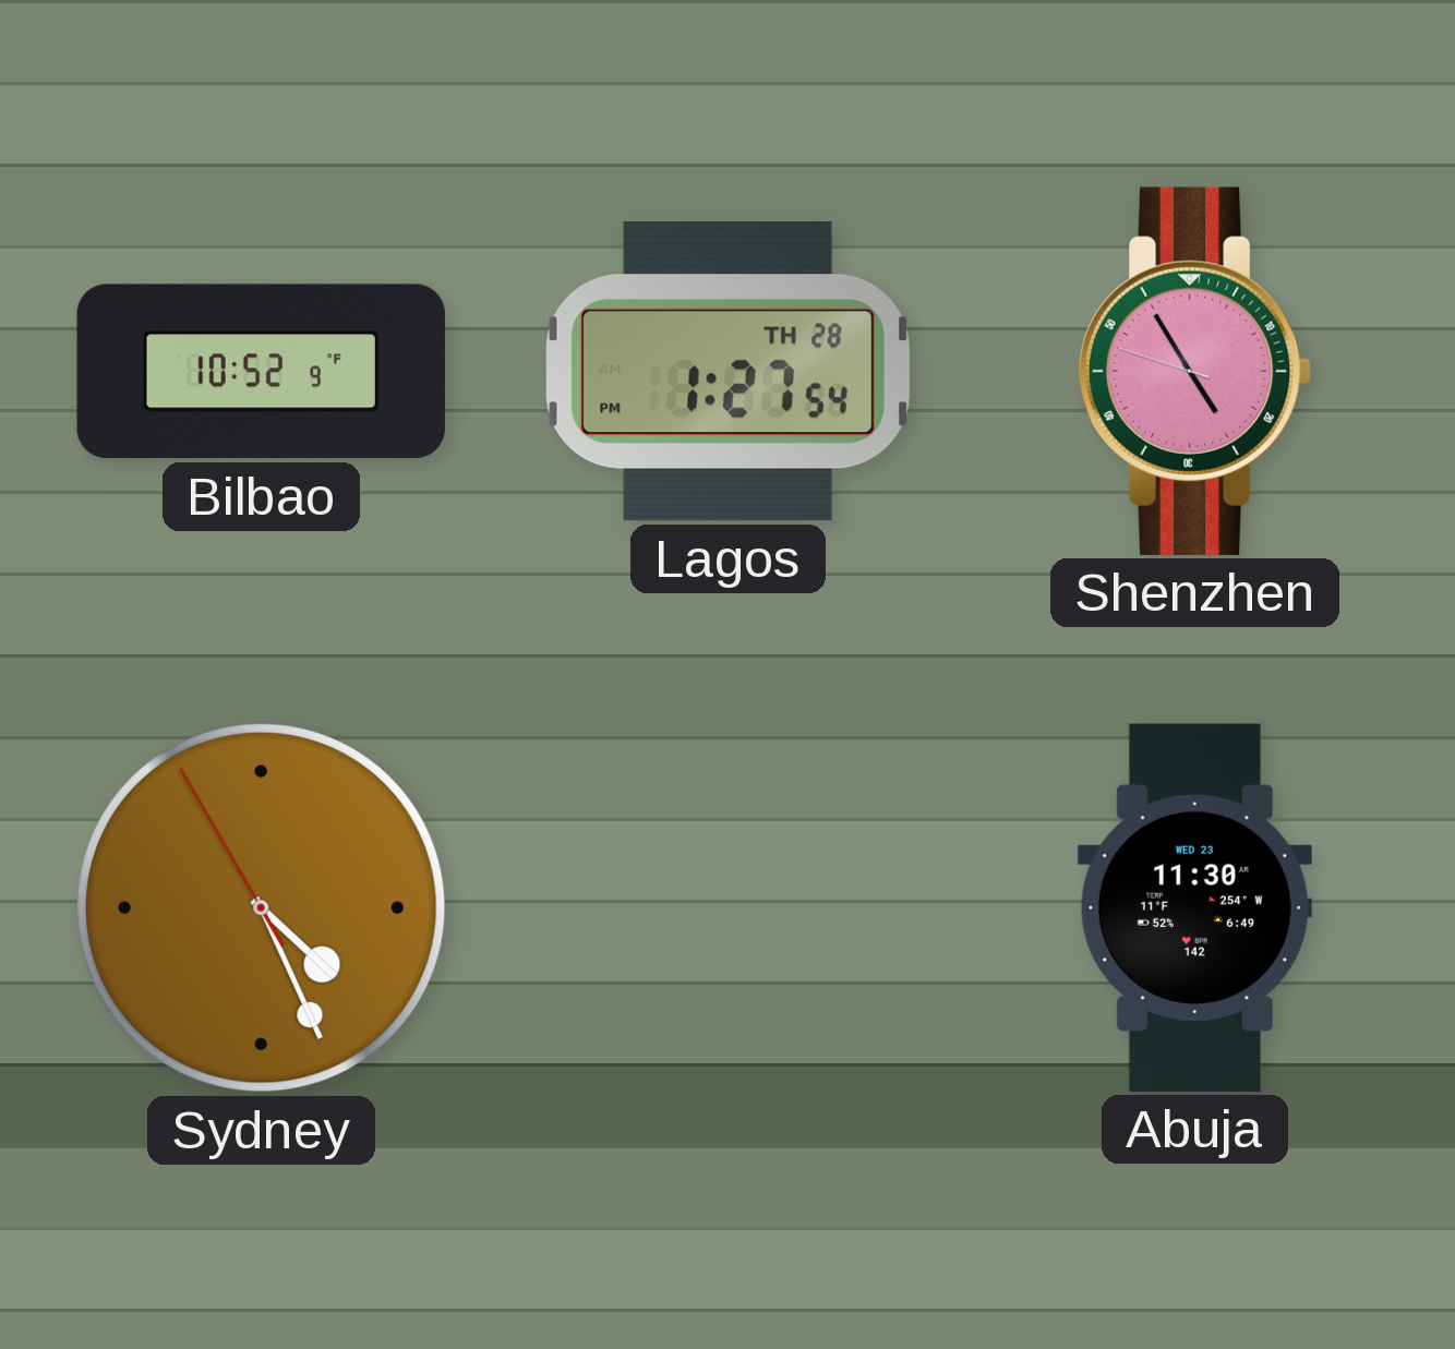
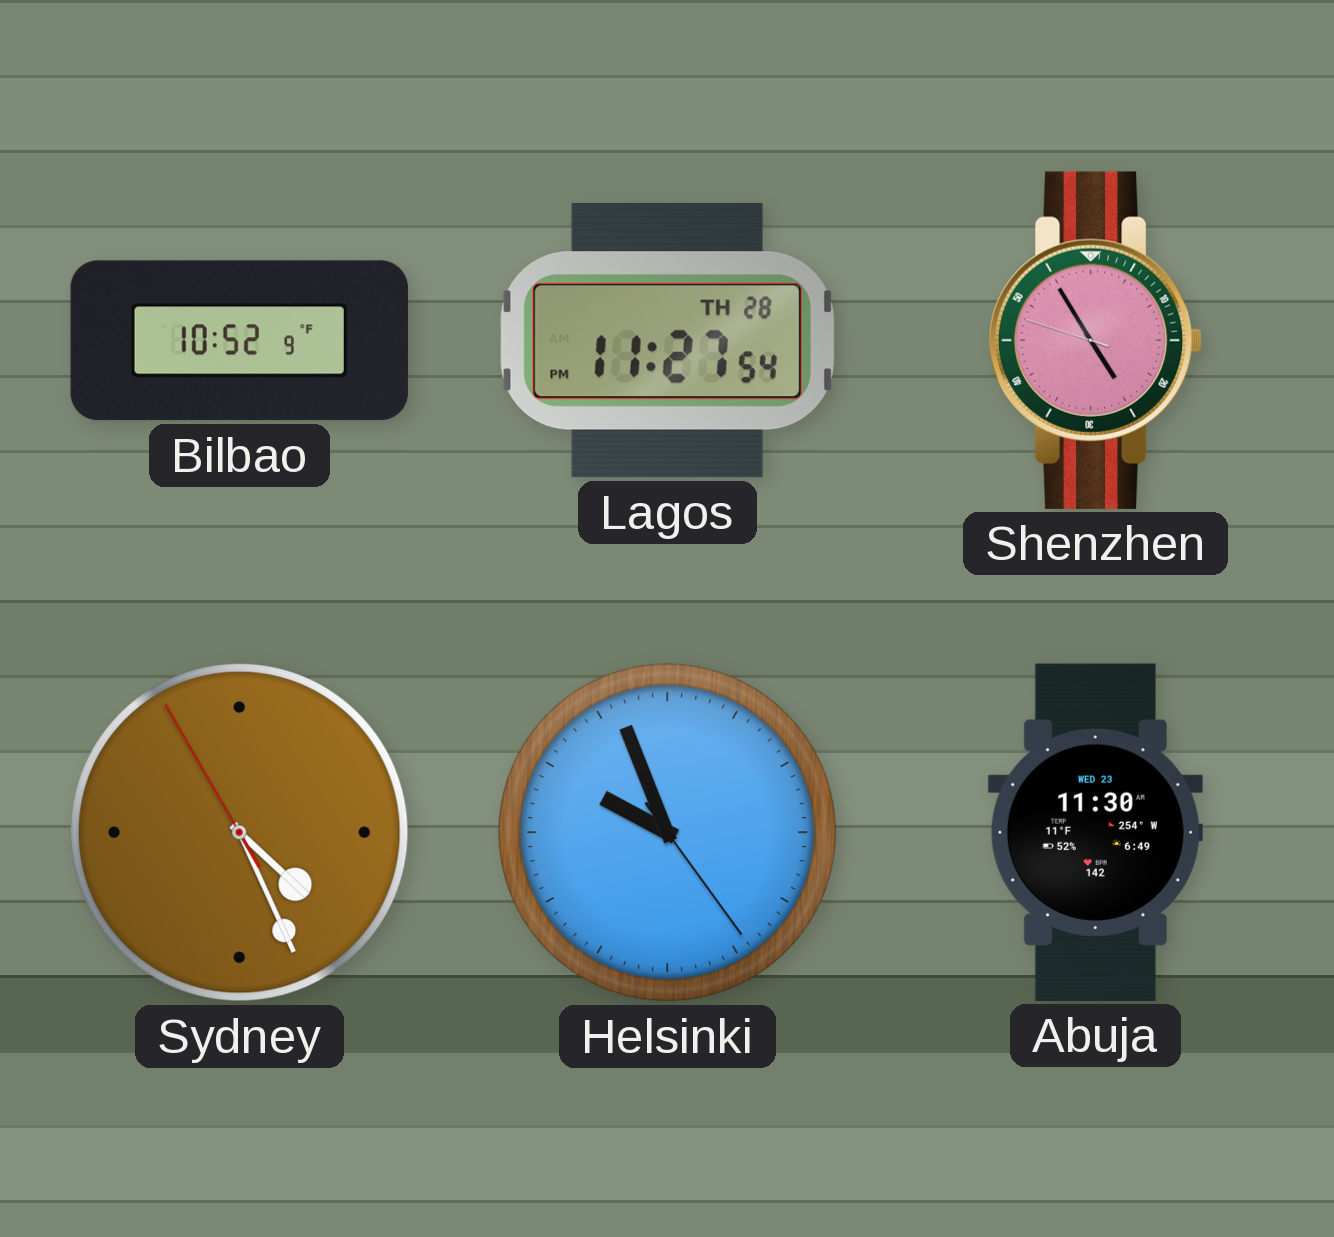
Lagos: 1:27 -> 11:27
Helsinki: none -> 9:56
